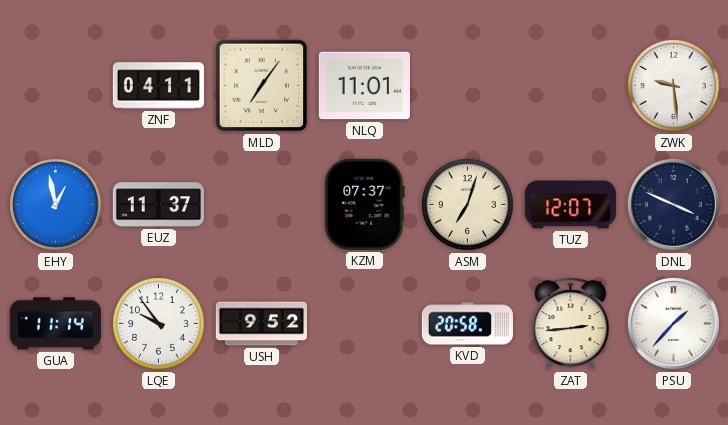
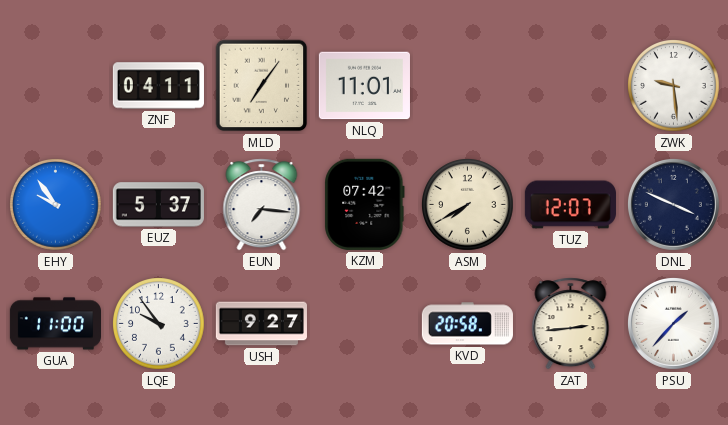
EHY: 12:58 -> 9:54
EUZ: 11:37 -> 5:37
EUN: none -> 7:16
KZM: 07:37 -> 07:42
ASM: 7:03 -> 7:40
GUA: 11:14 -> 11:00
USH: 9:52 -> 9:27
